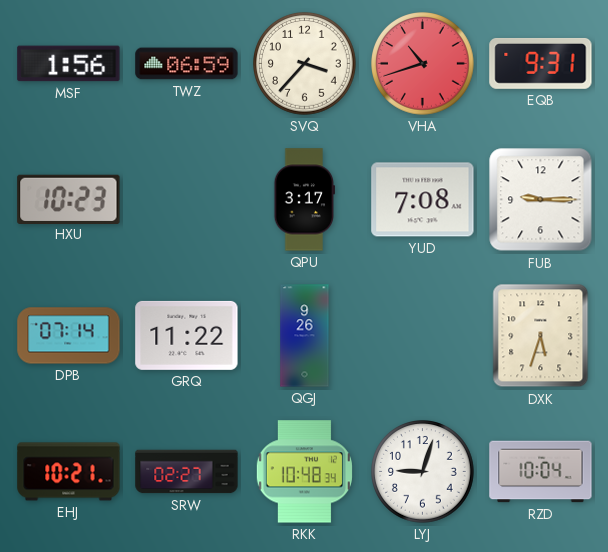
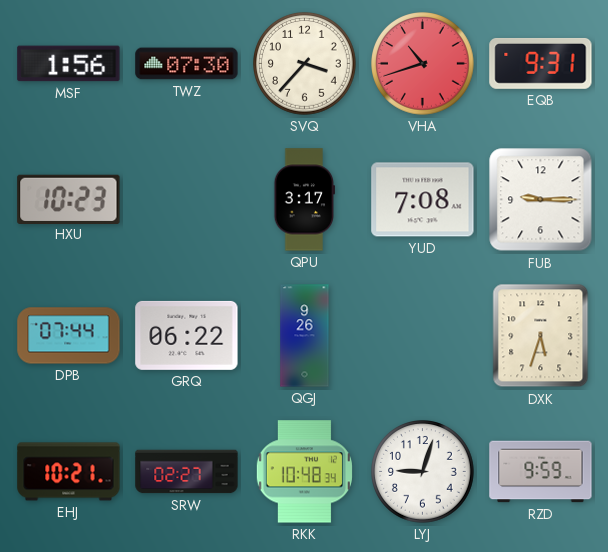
TWZ: 06:59 -> 07:30
DPB: 07:14 -> 07:44
GRQ: 11:22 -> 06:22
RZD: 10:04 -> 9:59
